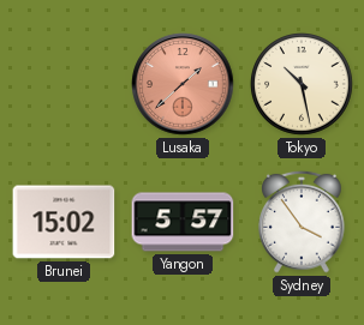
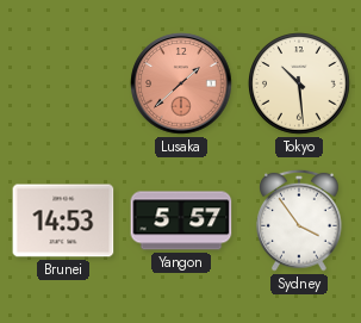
Tokyo: 10:28 -> 10:29
Brunei: 15:02 -> 14:53
